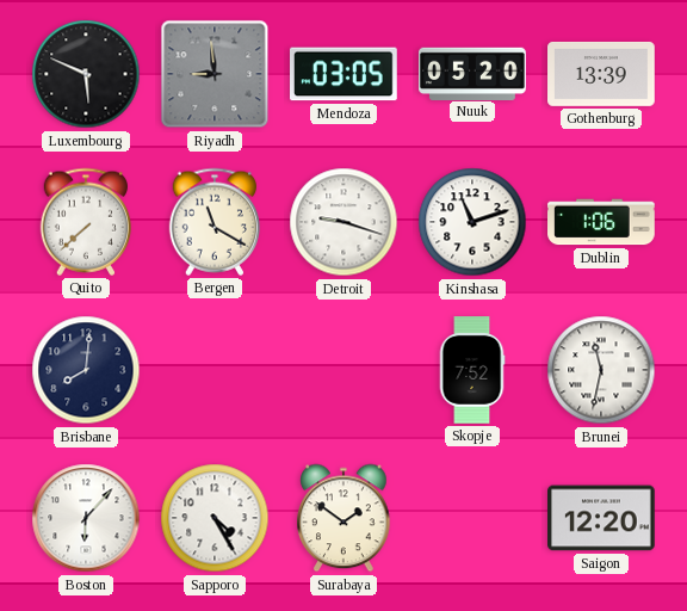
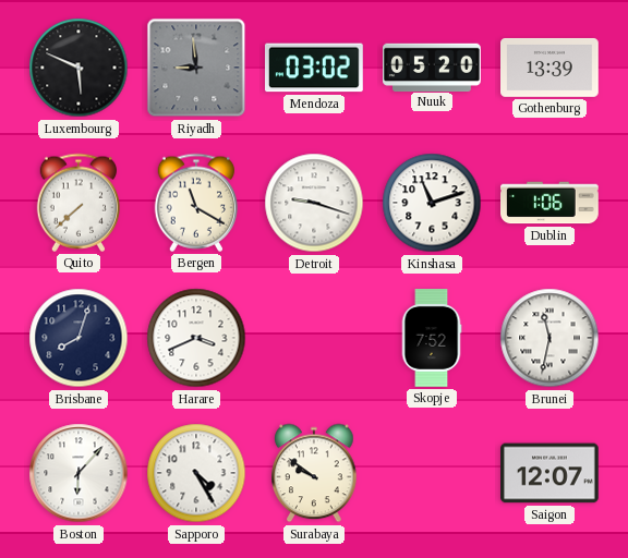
Mendoza: 03:05 -> 03:02
Brisbane: 8:01 -> 8:03
Harare: none -> 3:41
Surabaya: 1:51 -> 9:51
Saigon: 12:20 -> 12:07
